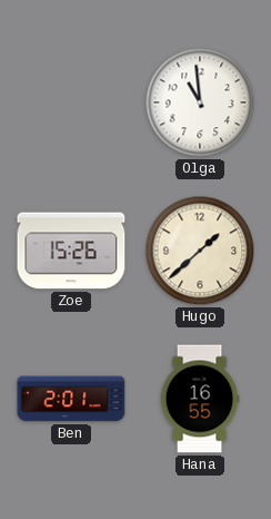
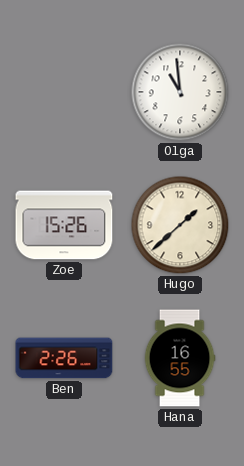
Ben: 2:01 -> 2:26
